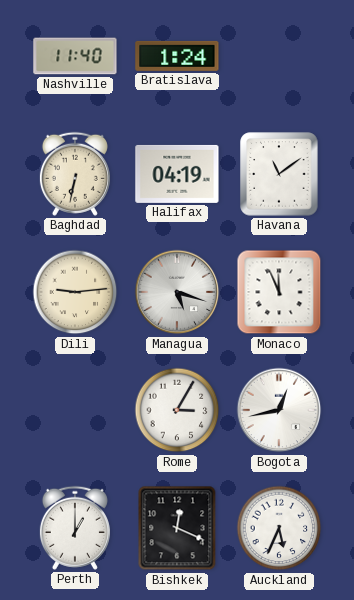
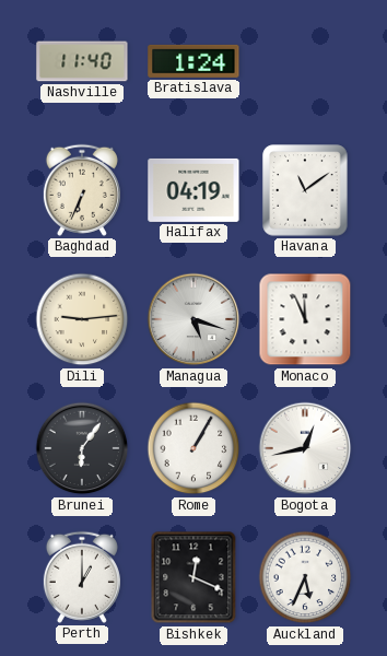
Baghdad: 6:32 -> 6:34
Brunei: none -> 6:06
Rome: 3:05 -> 1:05
